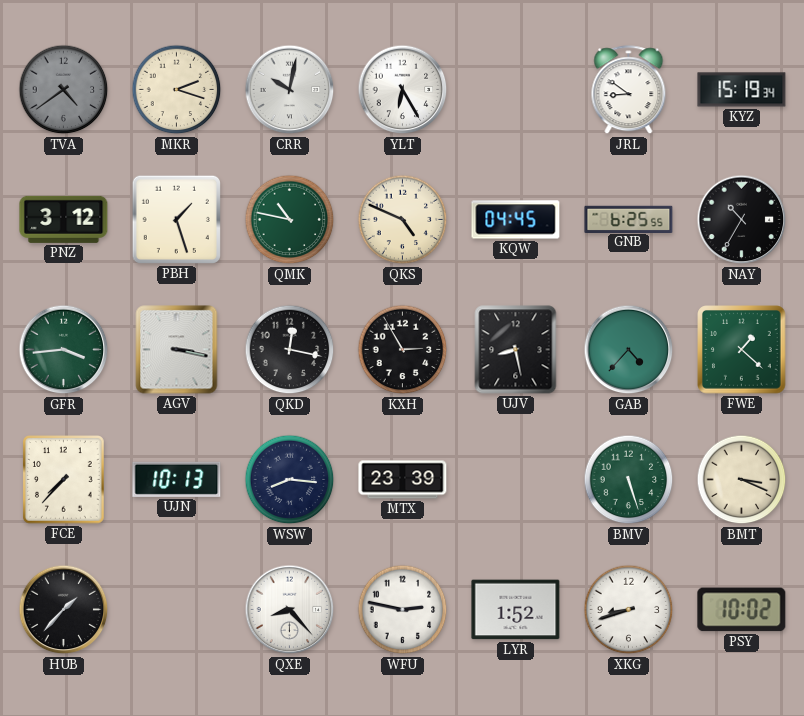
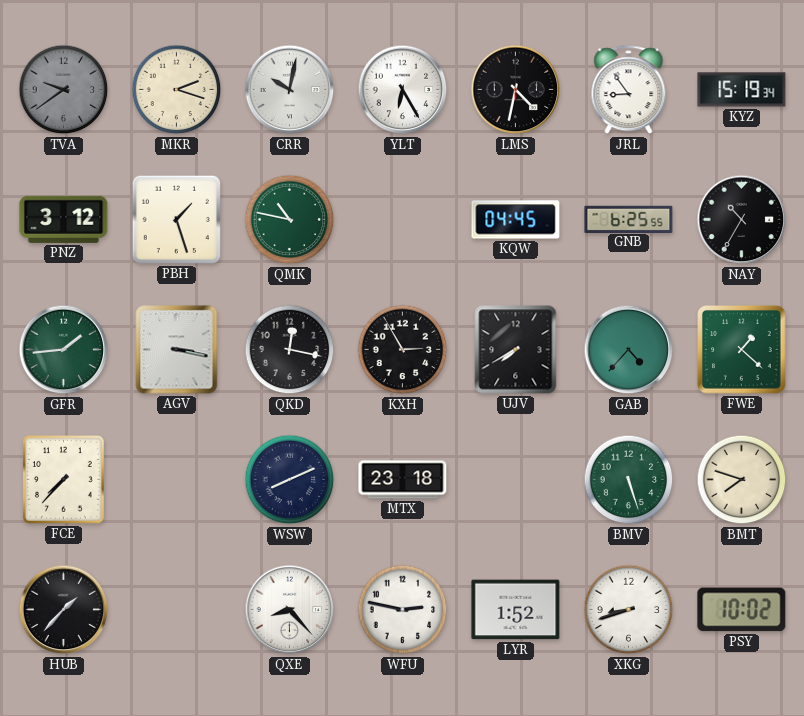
TVA: 4:39 -> 9:39
LMS: none -> 4:32
JRL: 8:51 -> 8:54
QKS: 4:49 -> none
GFR: 3:44 -> 1:44
UJV: 8:28 -> 7:40
UJN: 10:13 -> none
WSW: 8:16 -> 8:11
MTX: 23:39 -> 23:18
BMT: 3:19 -> 7:48
